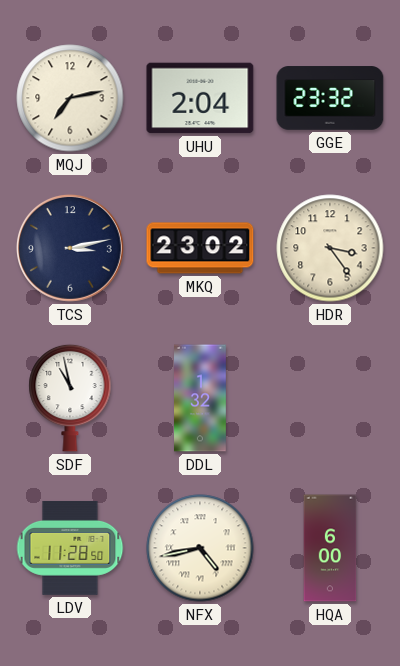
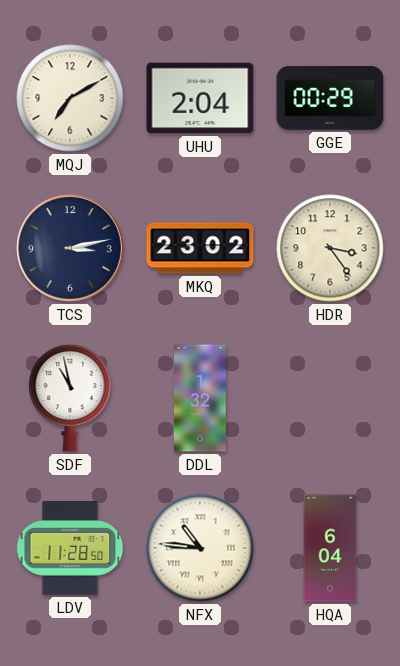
MQJ: 7:13 -> 7:10
GGE: 23:32 -> 00:29
NFX: 4:43 -> 10:46
HQA: 6:00 -> 6:04
